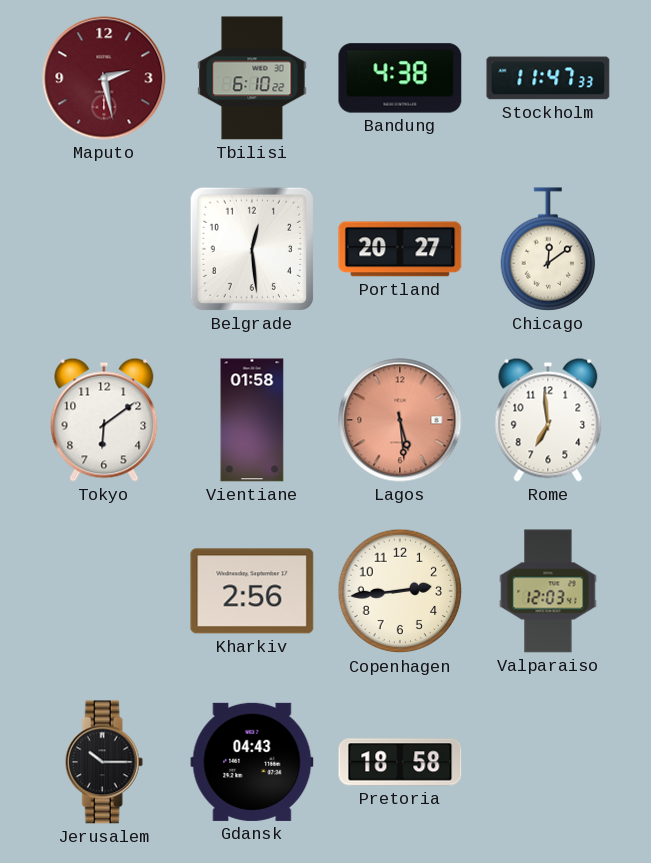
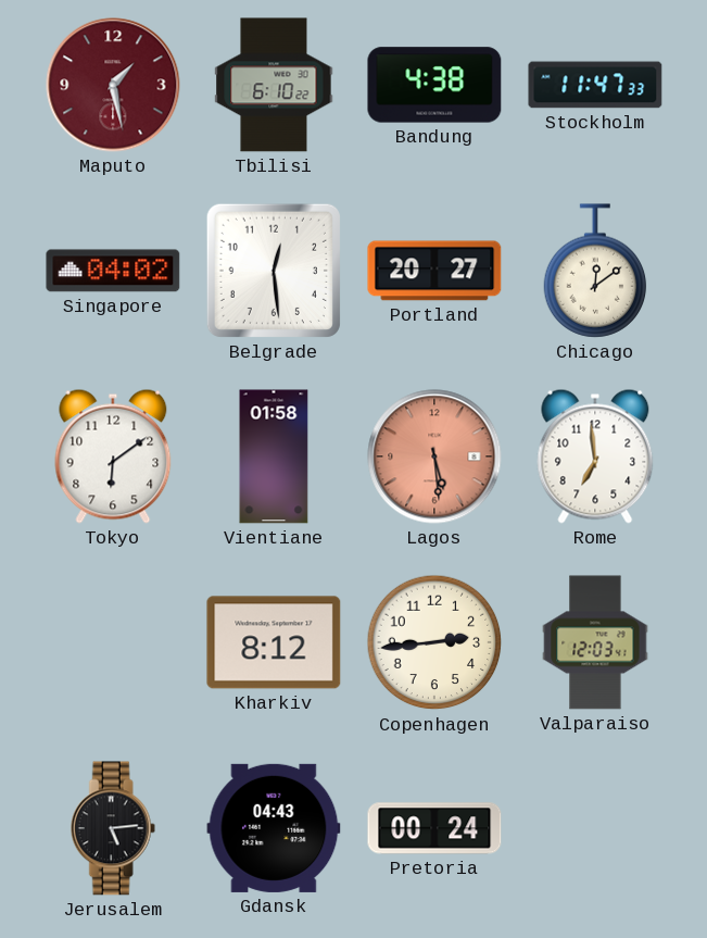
Maputo: 2:28 -> 1:28
Singapore: none -> 04:02
Kharkiv: 2:56 -> 8:12
Jerusalem: 10:15 -> 5:14
Pretoria: 18:58 -> 00:24
